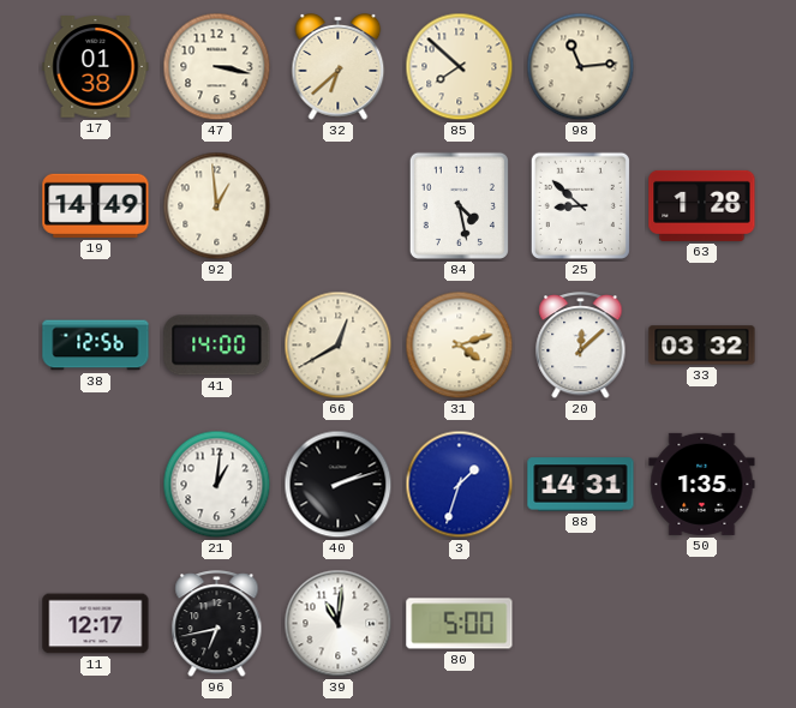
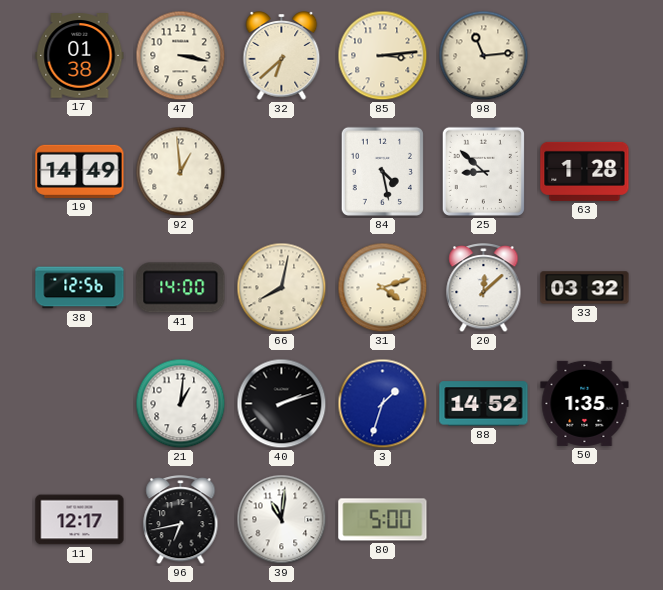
85: 7:52 -> 3:14
66: 12:40 -> 8:02
88: 14:31 -> 14:52
